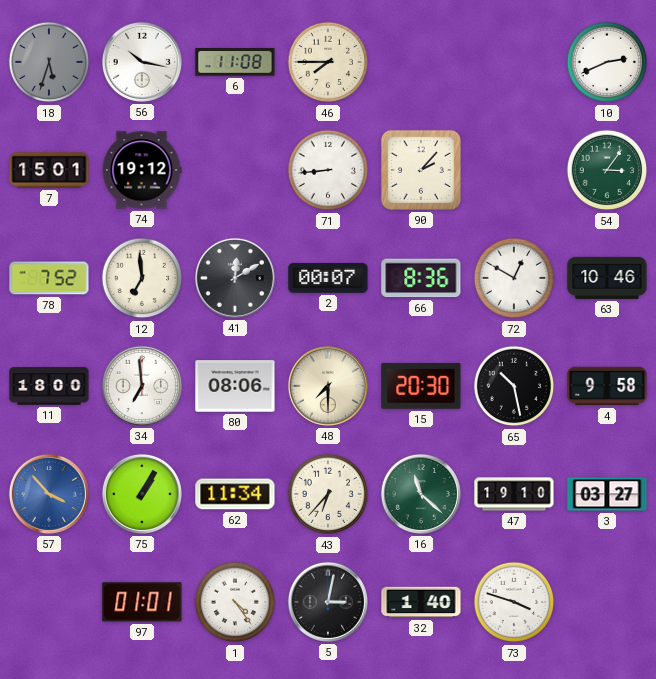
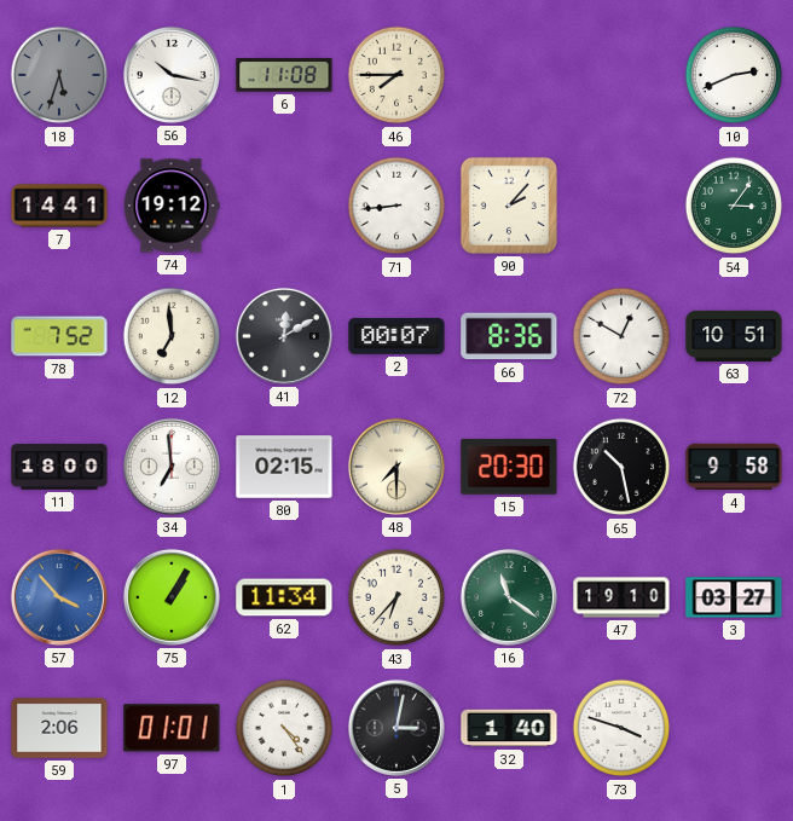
7: 15:01 -> 14:41
63: 10:46 -> 10:51
80: 08:06 -> 02:15
16: 11:22 -> 11:21
59: none -> 2:06
